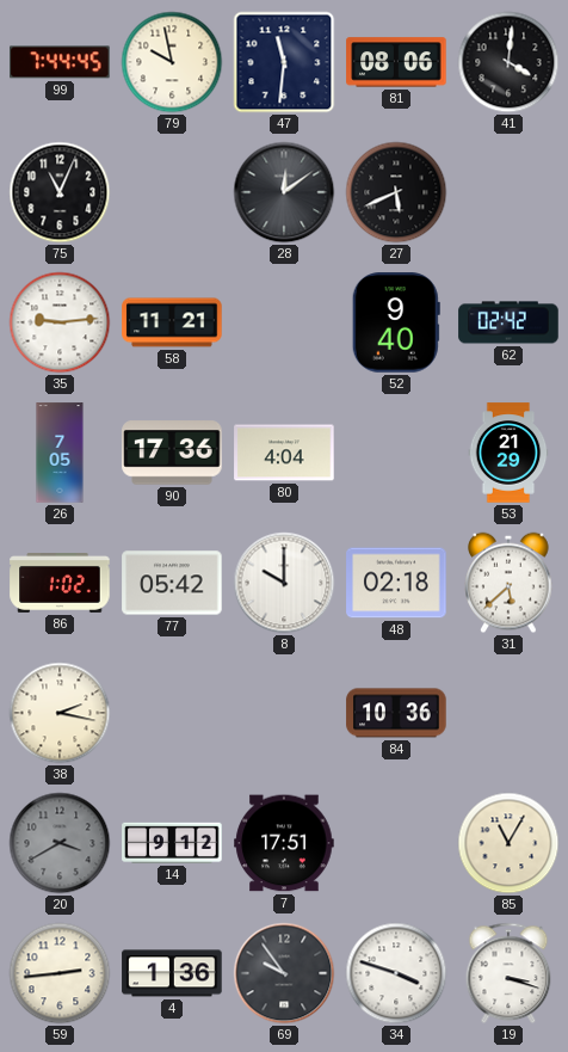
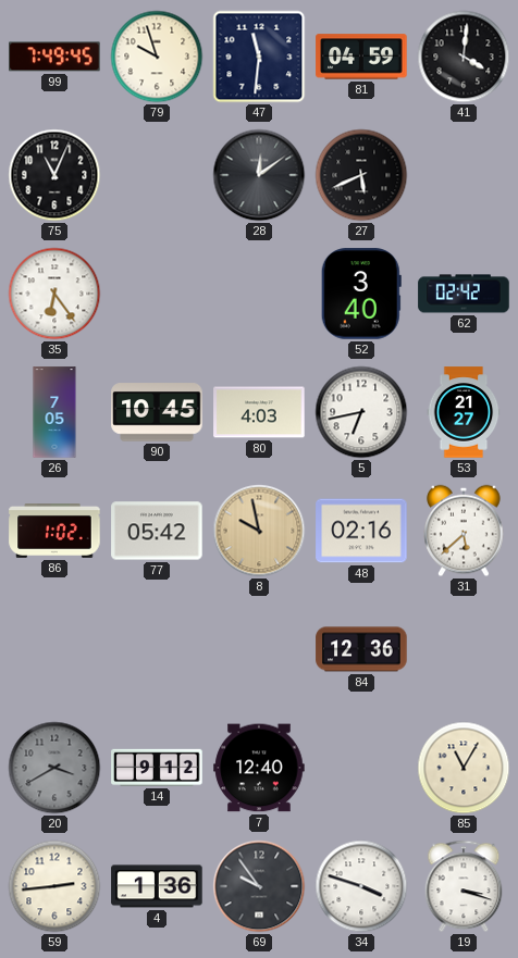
99: 7:44 -> 7:49
79: 9:58 -> 9:57
81: 08:06 -> 04:59
35: 9:14 -> 6:24
58: 11:21 -> none
52: 9:40 -> 3:40
90: 17:36 -> 10:45
80: 4:04 -> 4:03
5: none -> 6:43
53: 21:29 -> 21:27
8: 10:00 -> 9:58
8 dial: white -> champagne
48: 02:18 -> 02:16
38: 2:17 -> none
84: 10:36 -> 12:36
7: 17:51 -> 12:40
